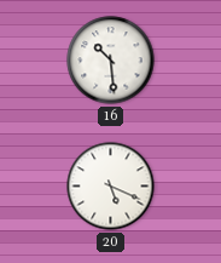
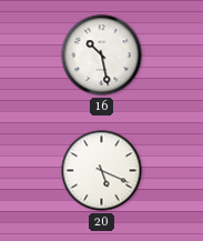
16: 10:29 -> 10:28
